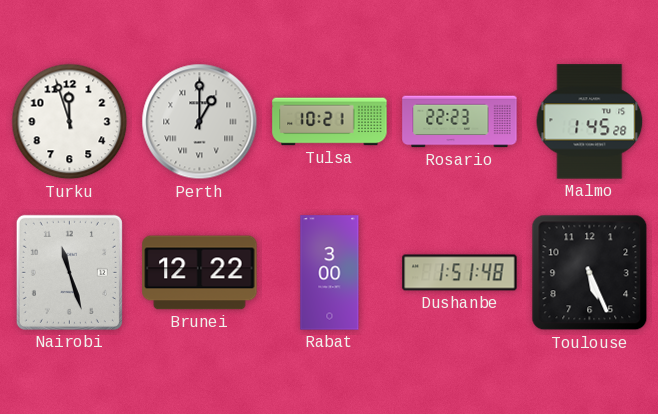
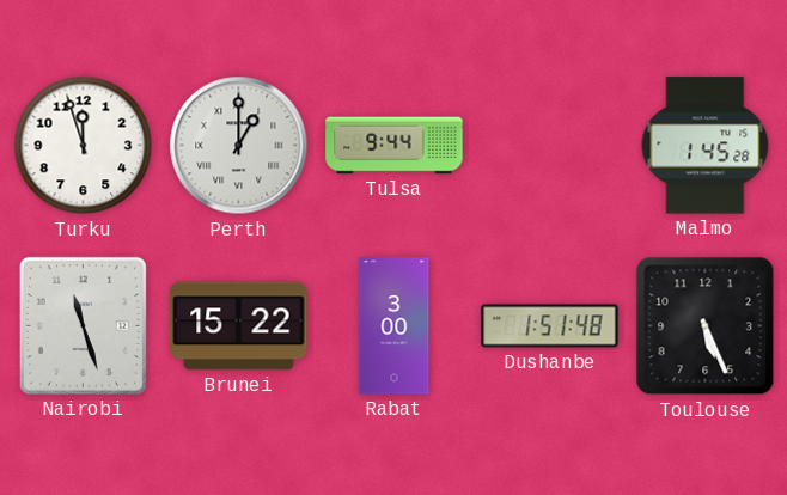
Tulsa: 10:21 -> 9:44
Rosario: 22:23 -> none
Brunei: 12:22 -> 15:22
